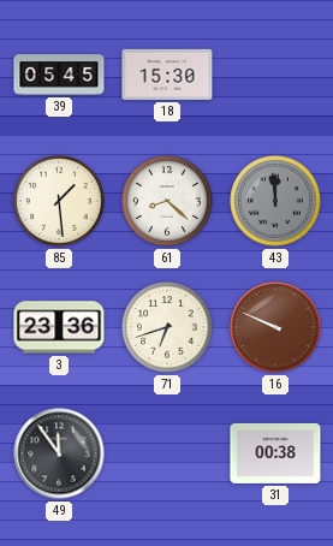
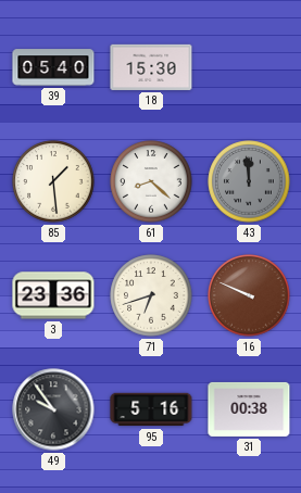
39: 05:45 -> 05:40
49: 11:54 -> 9:54
95: none -> 5:16
